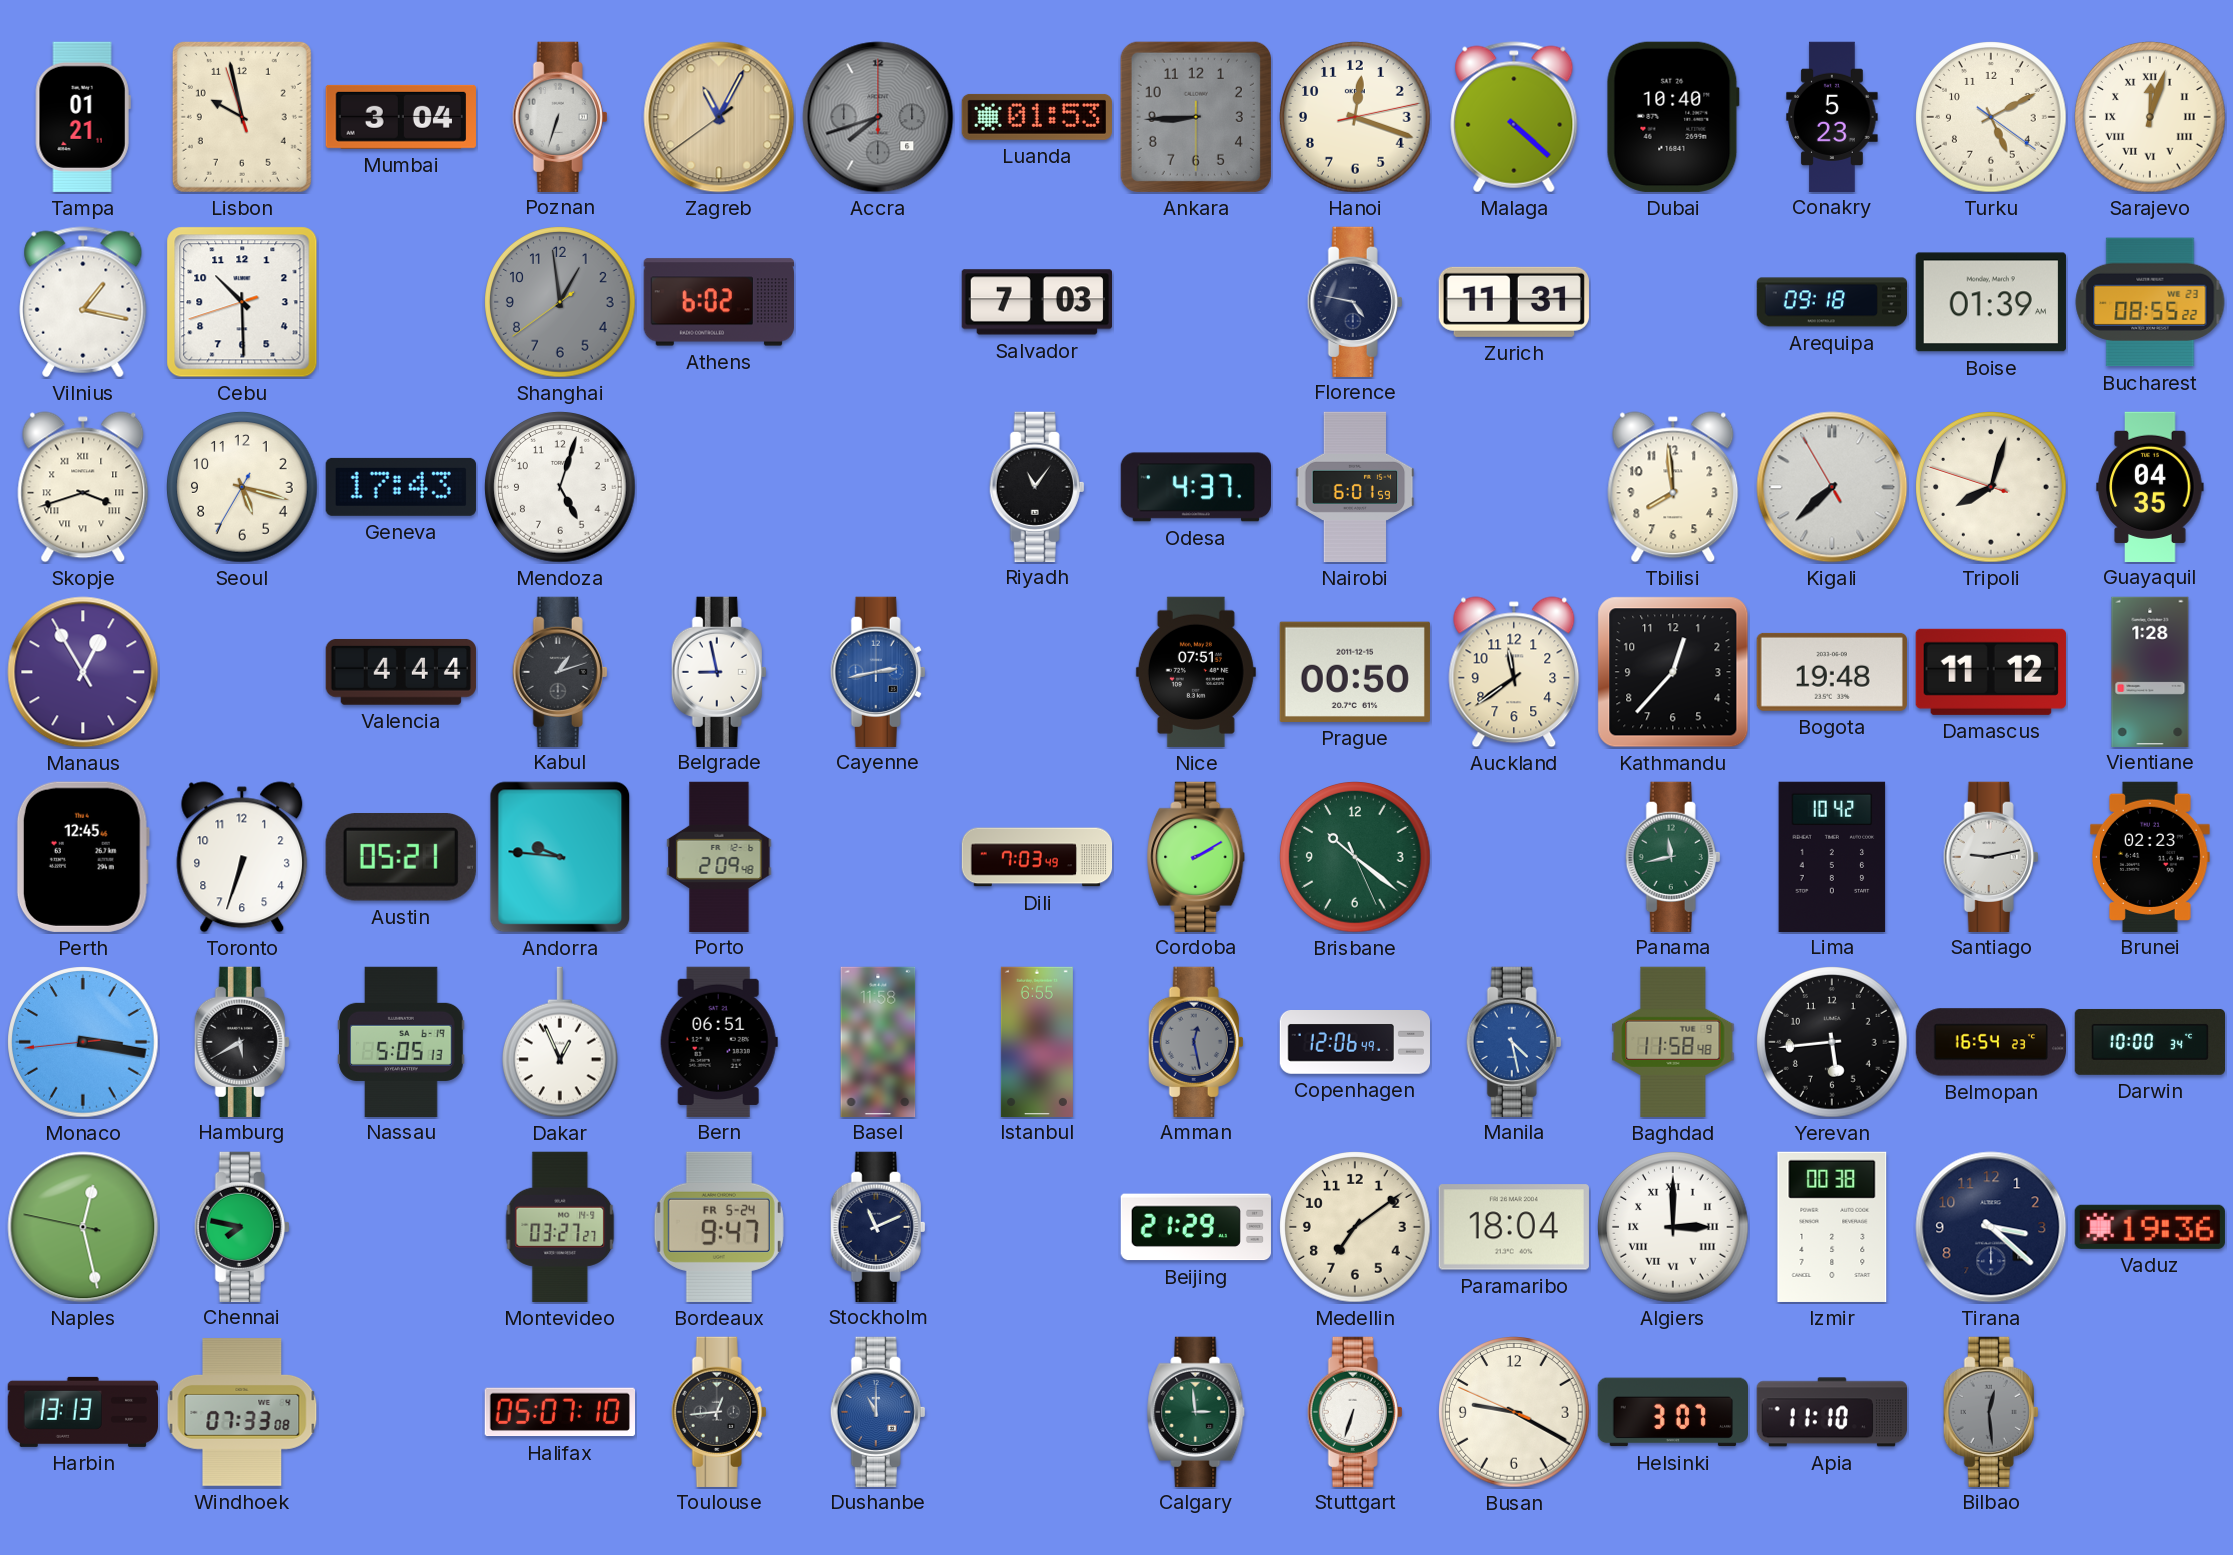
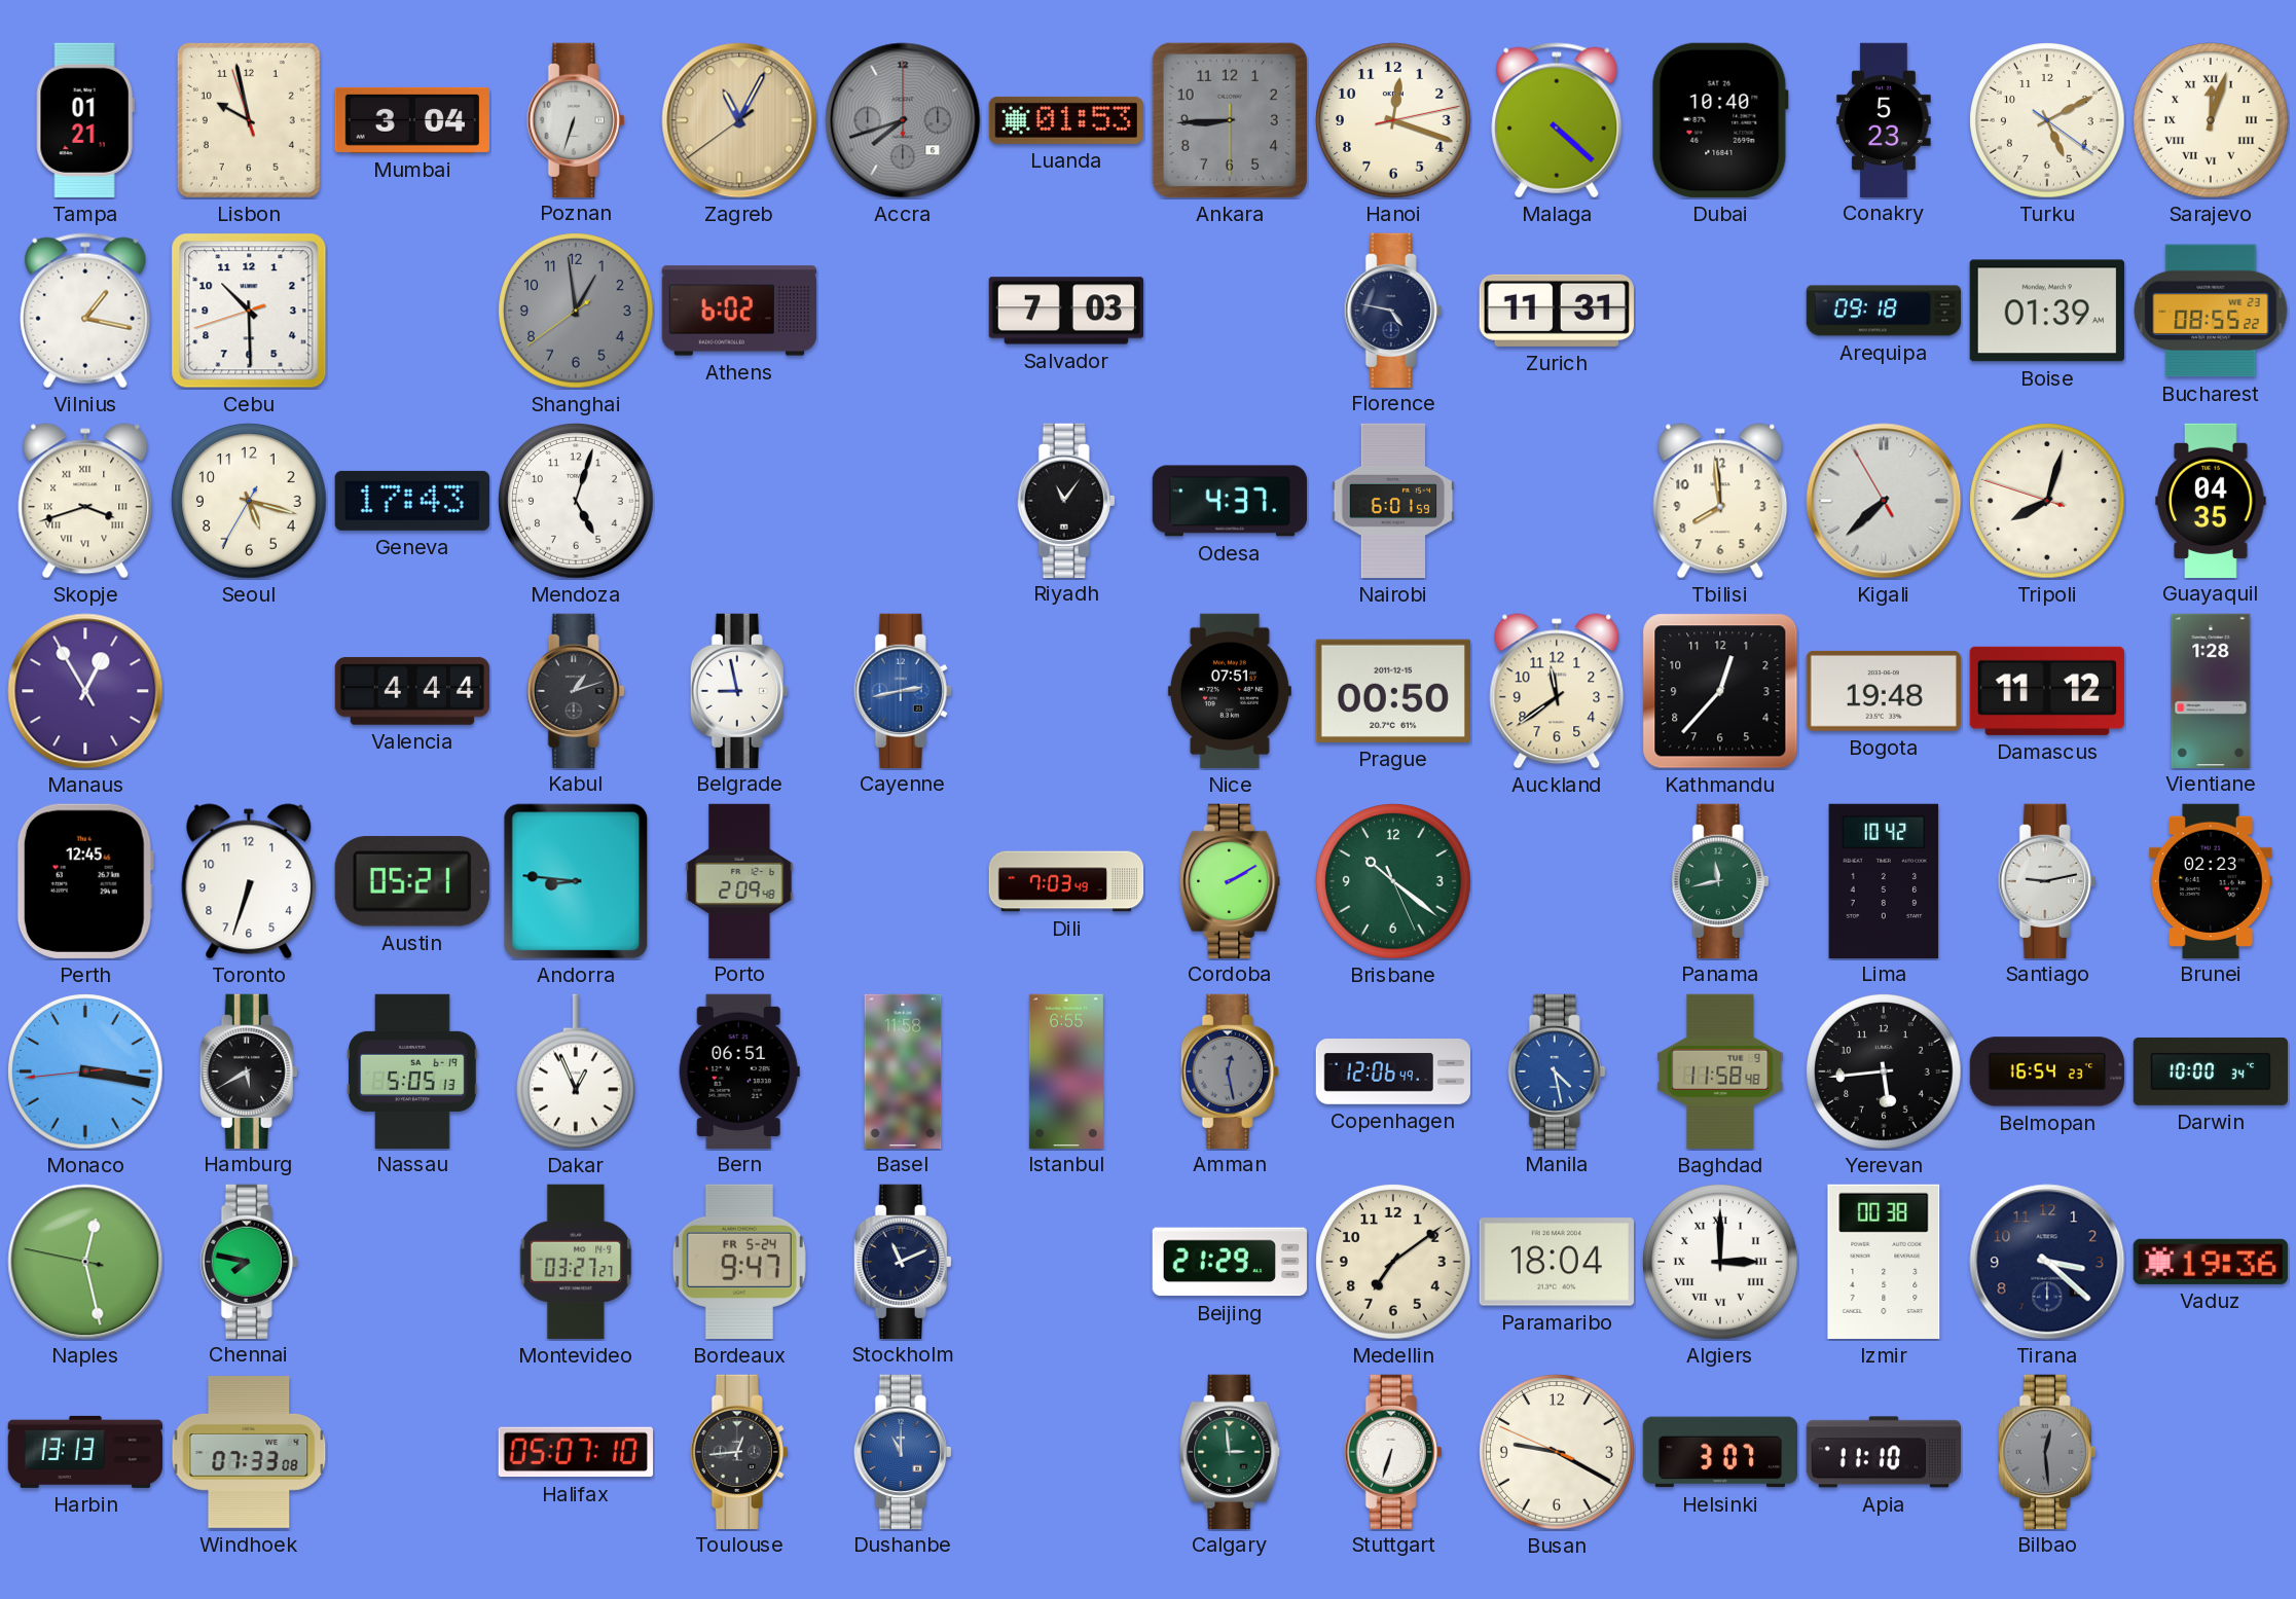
Andorra: 9:46 -> 8:46
